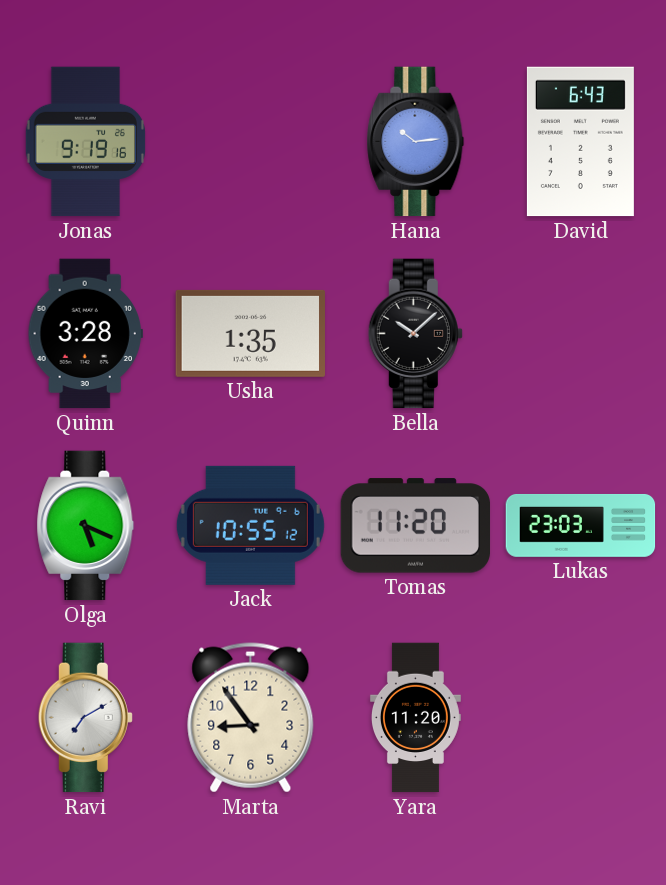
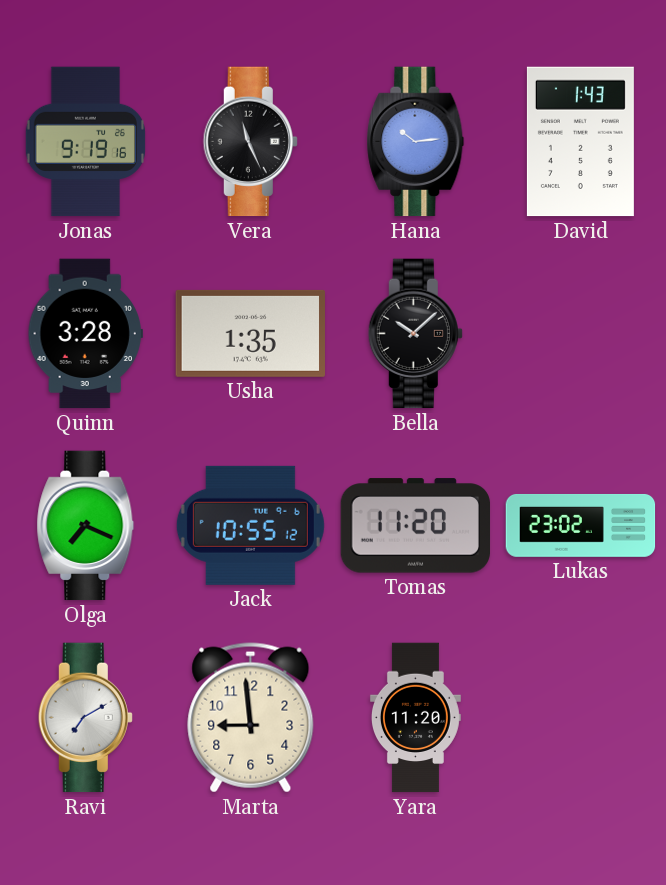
Vera: none -> 11:26
David: 6:43 -> 1:43
Olga: 5:19 -> 7:19
Lukas: 23:03 -> 23:02
Marta: 8:54 -> 8:59
